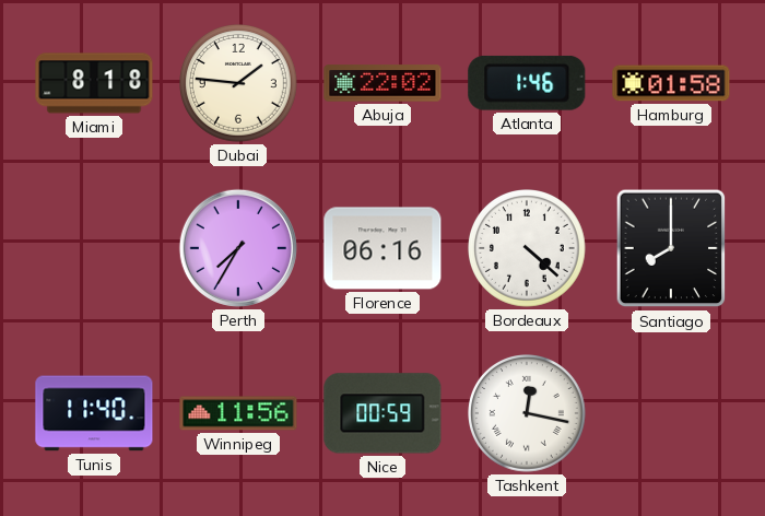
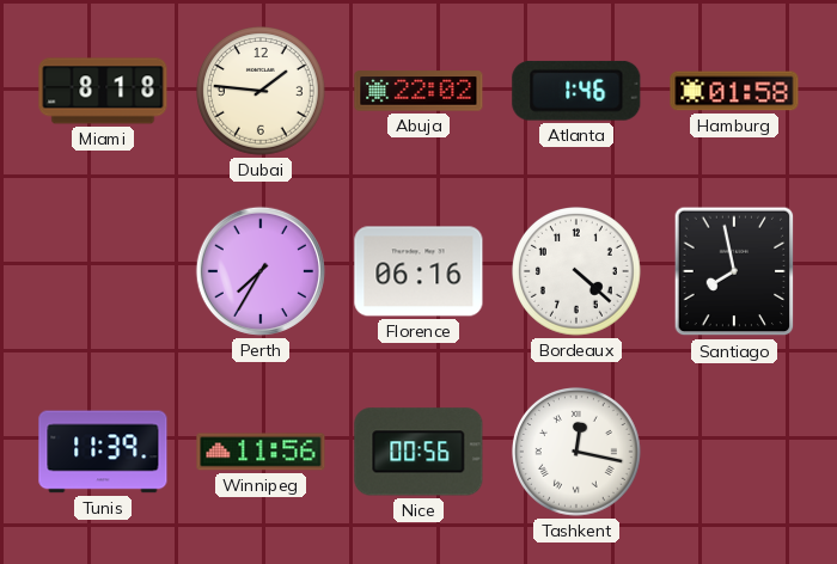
Santiago: 8:00 -> 7:58
Tunis: 11:40 -> 11:39
Nice: 00:59 -> 00:56
